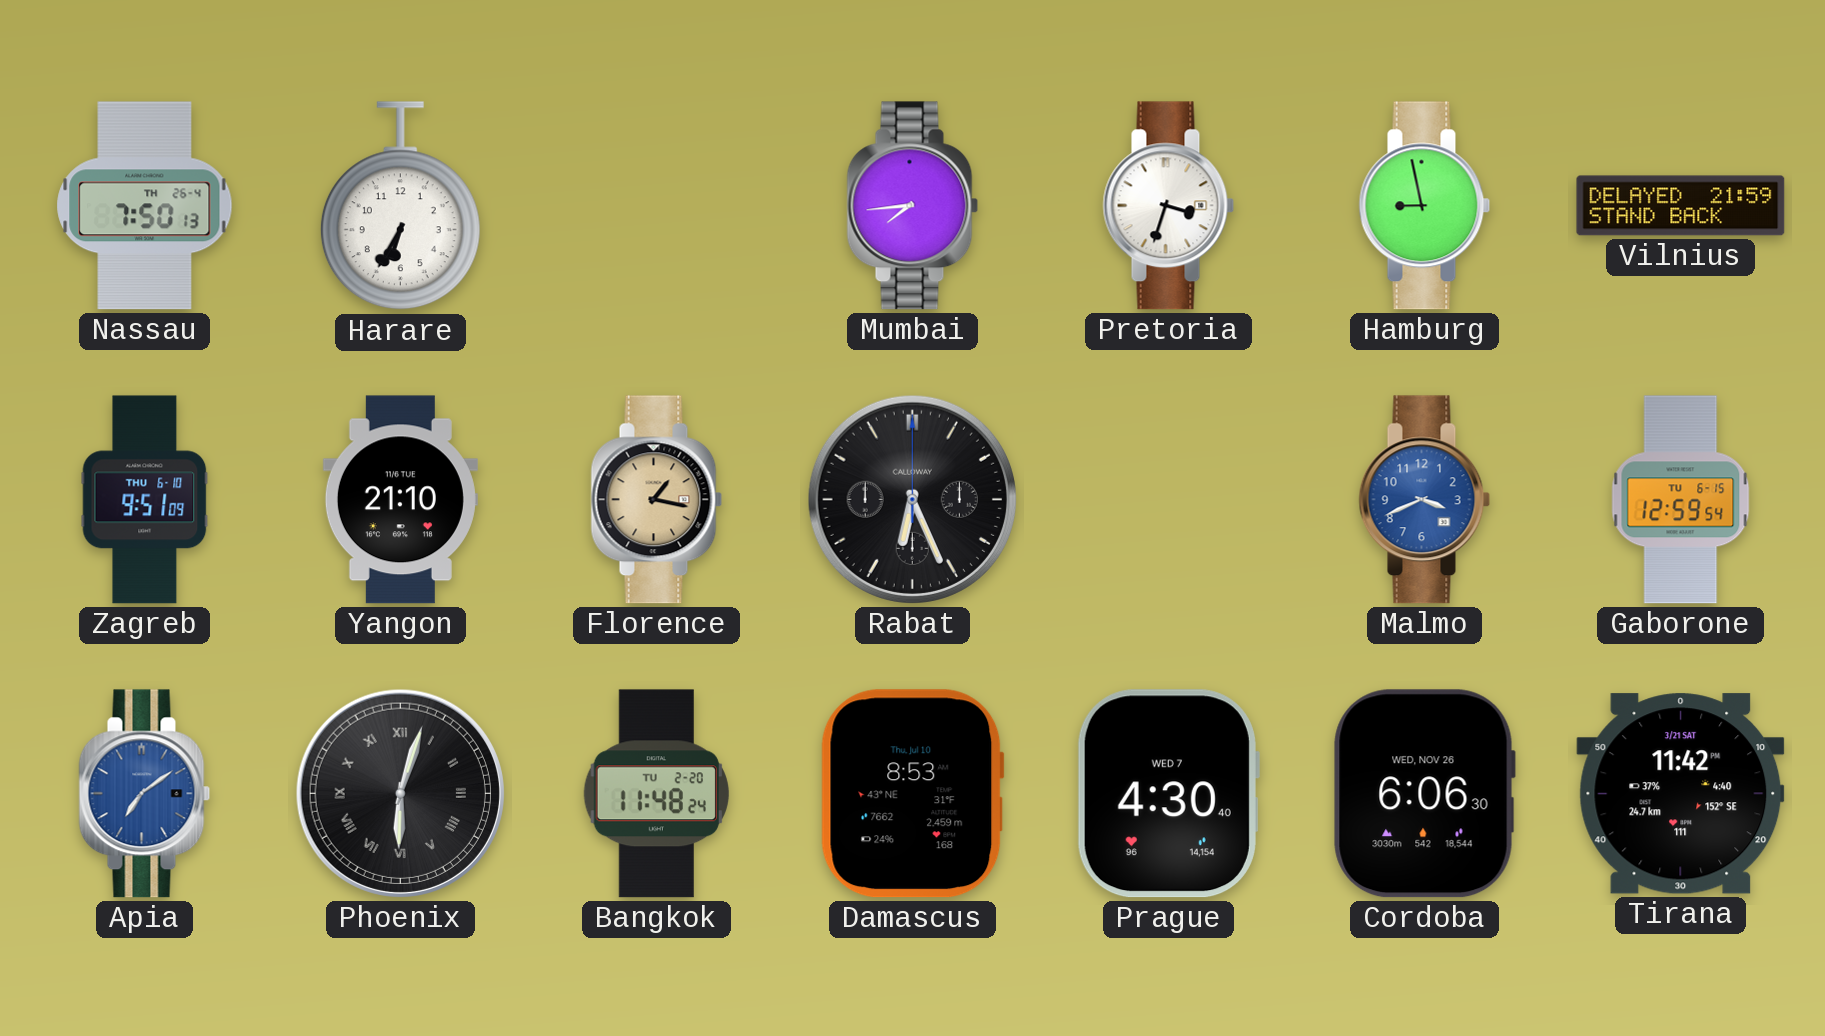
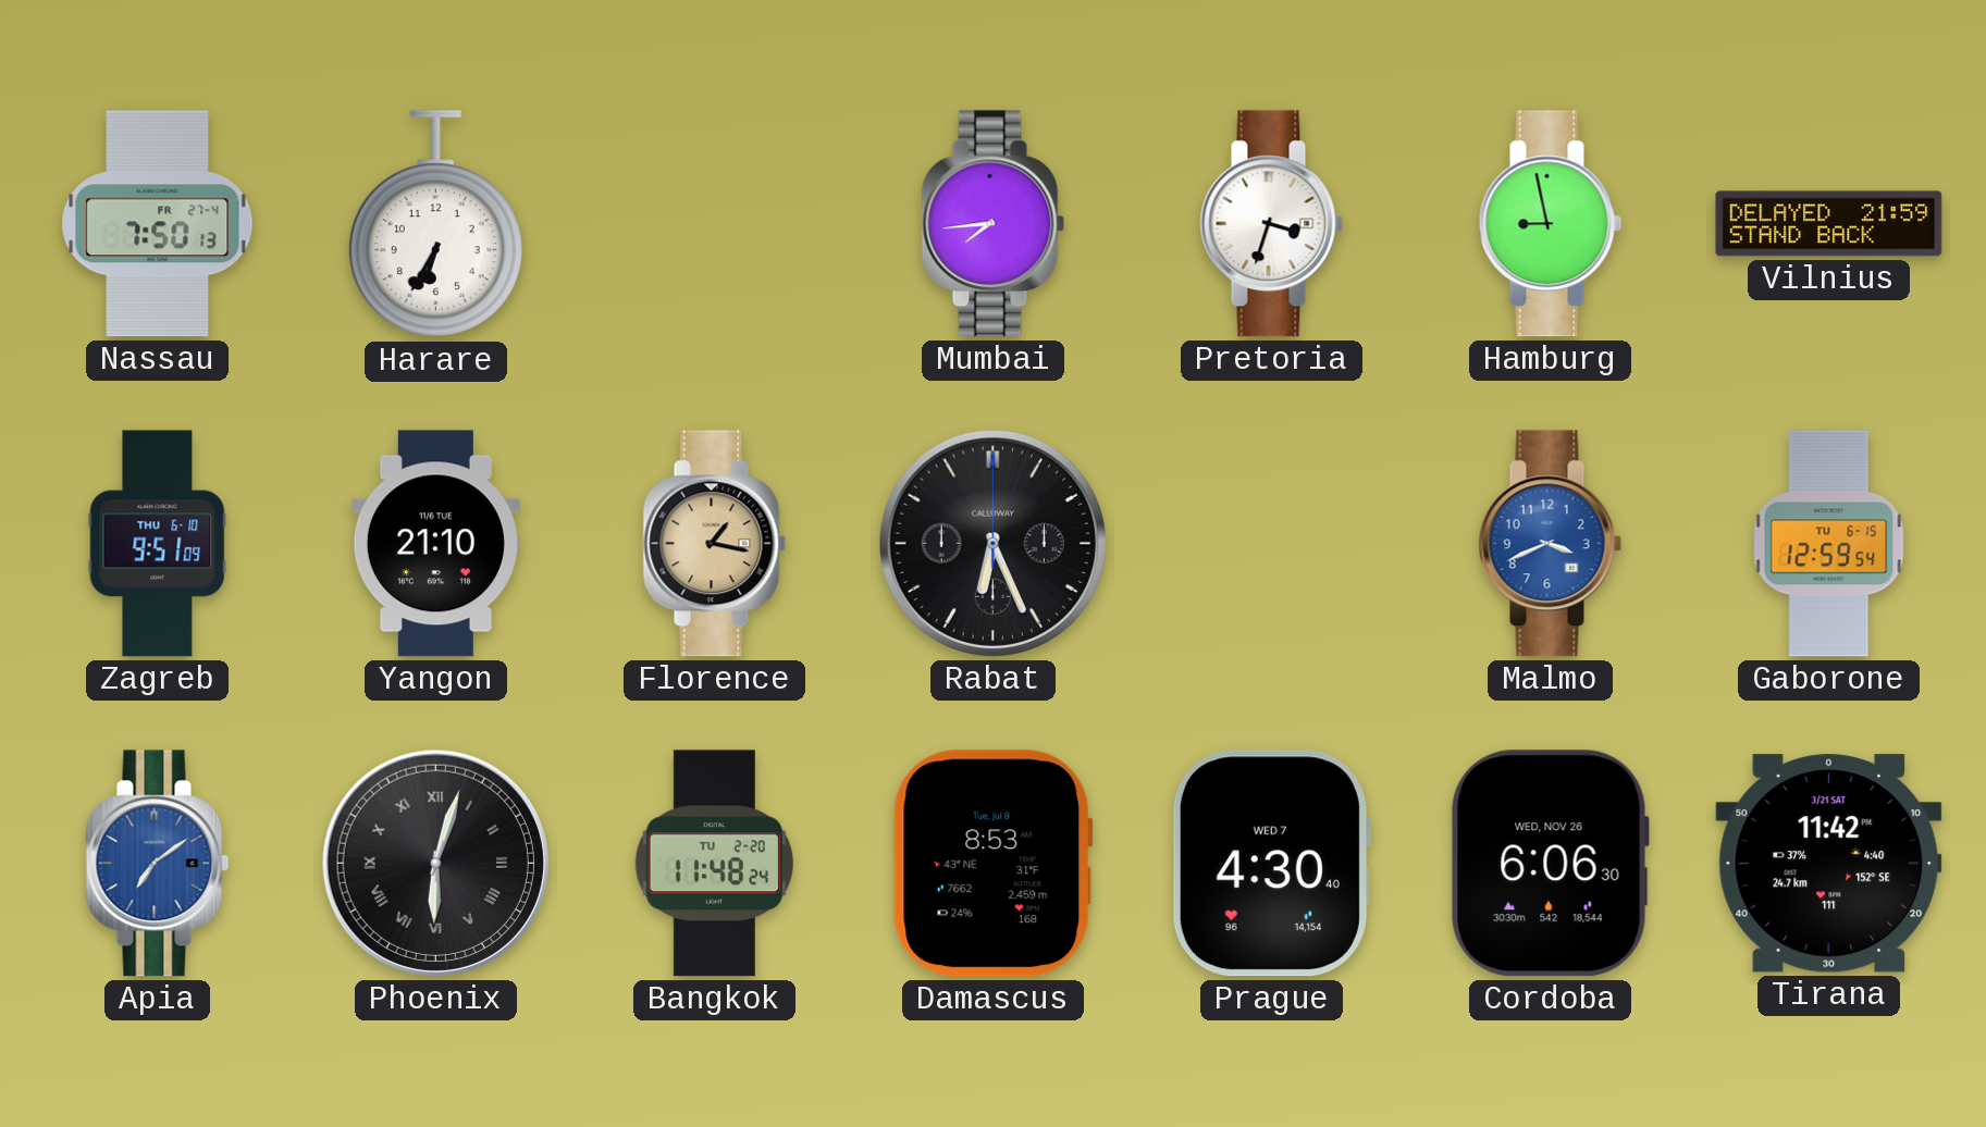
Nassau date: TH 26-4 -> FR 27-4
Damascus date: Thu, Jul 10 -> Tue, Jul 8
